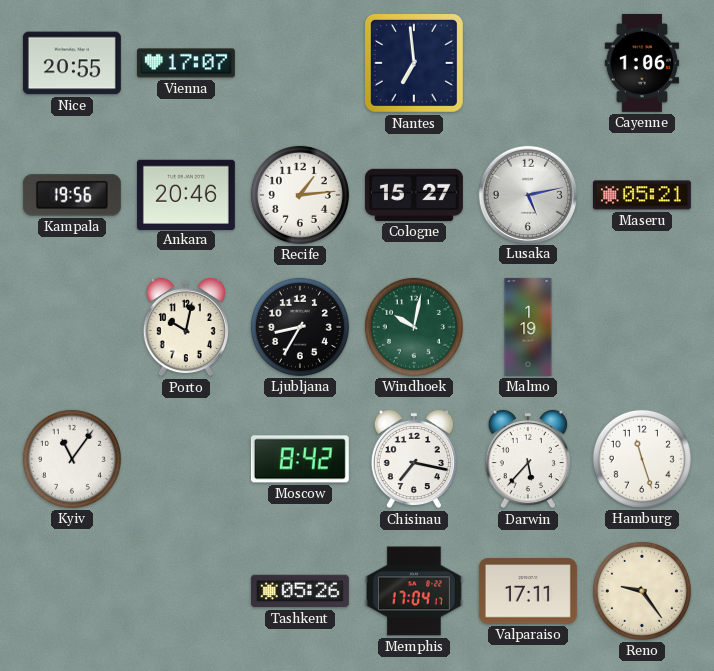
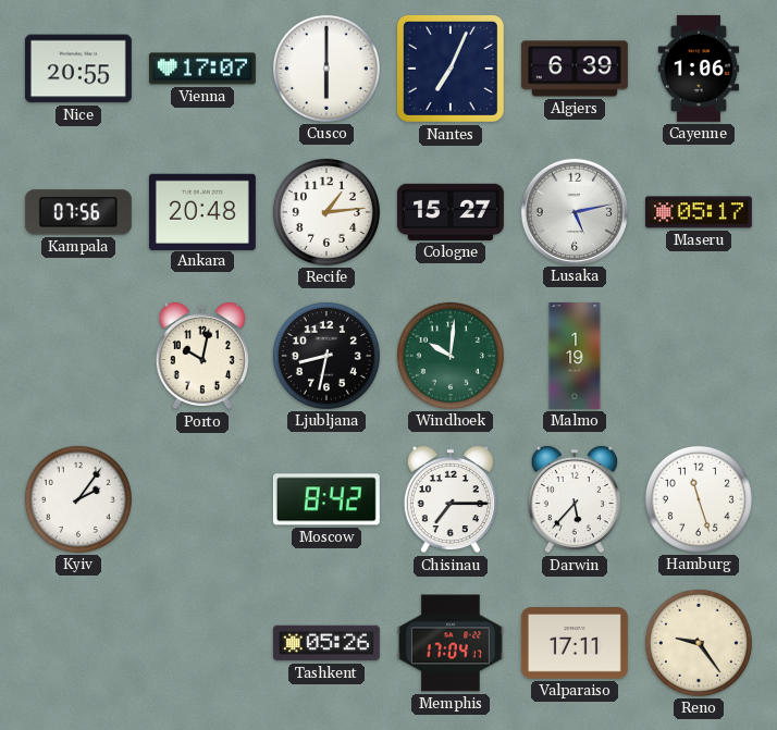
Cusco: none -> 6:00
Nantes: 6:59 -> 7:04
Algiers: none -> 6:39
Kampala: 19:56 -> 07:56
Ankara: 20:46 -> 20:48
Maseru: 05:21 -> 05:17
Ljubljana: 8:35 -> 8:32
Windhoek: 10:02 -> 10:01
Kyiv: 11:06 -> 2:06
Chisinau: 7:17 -> 7:15
